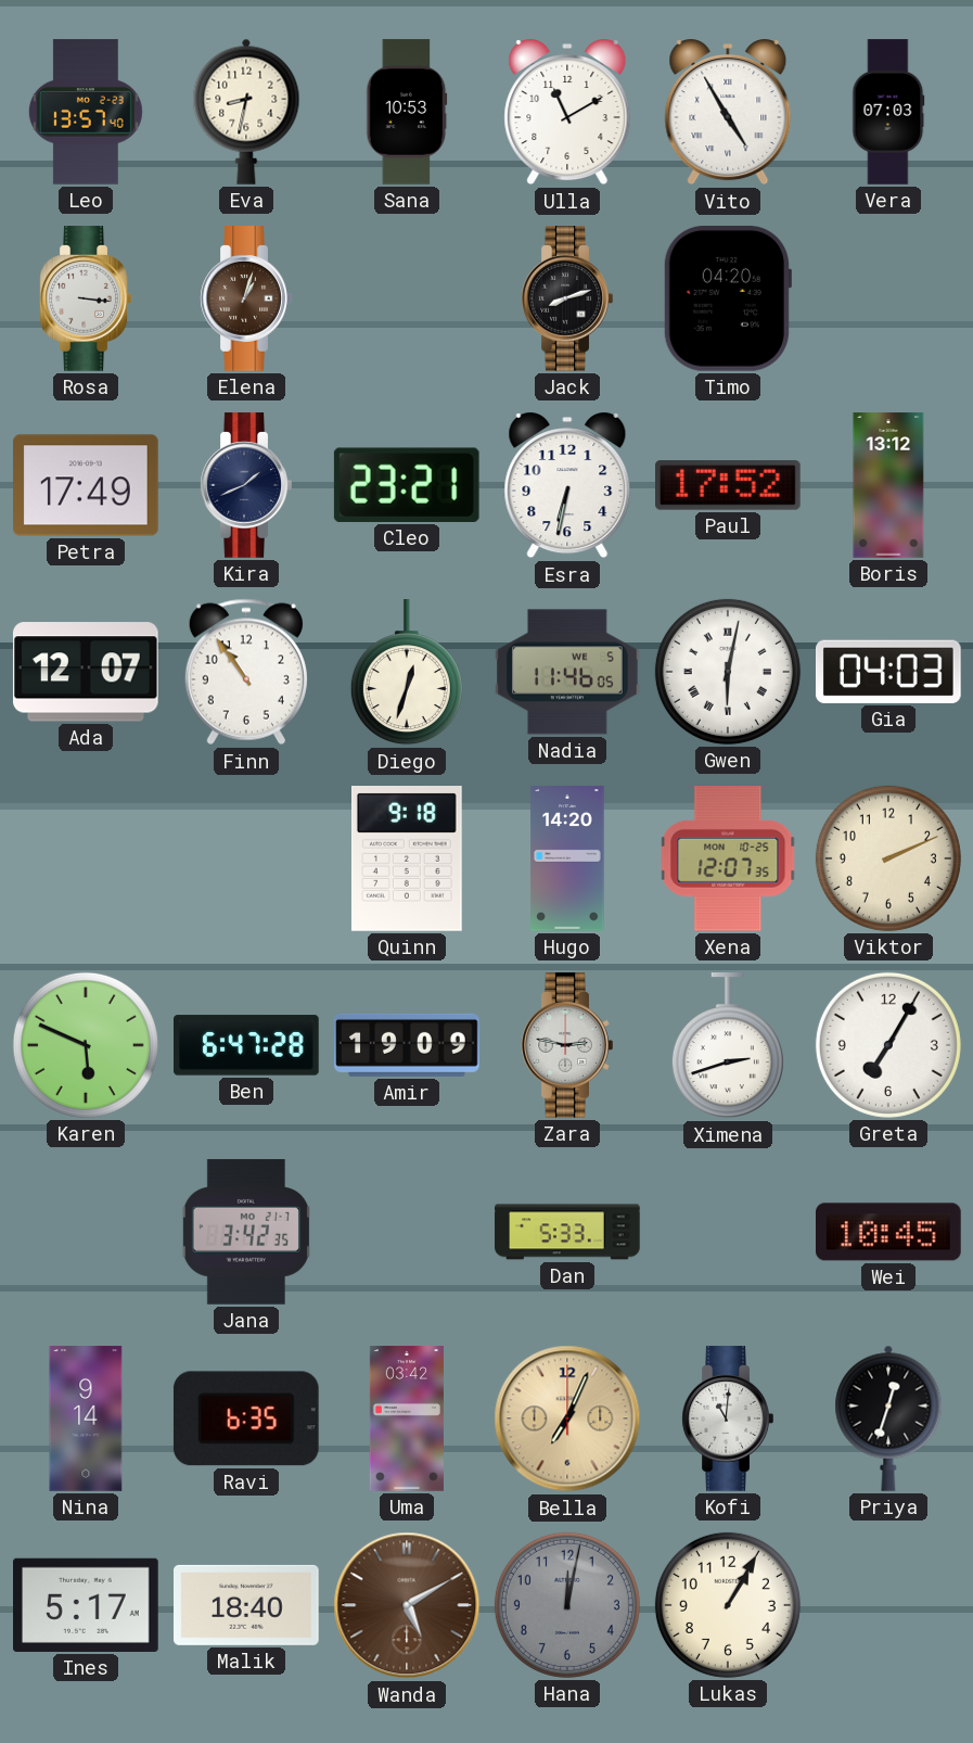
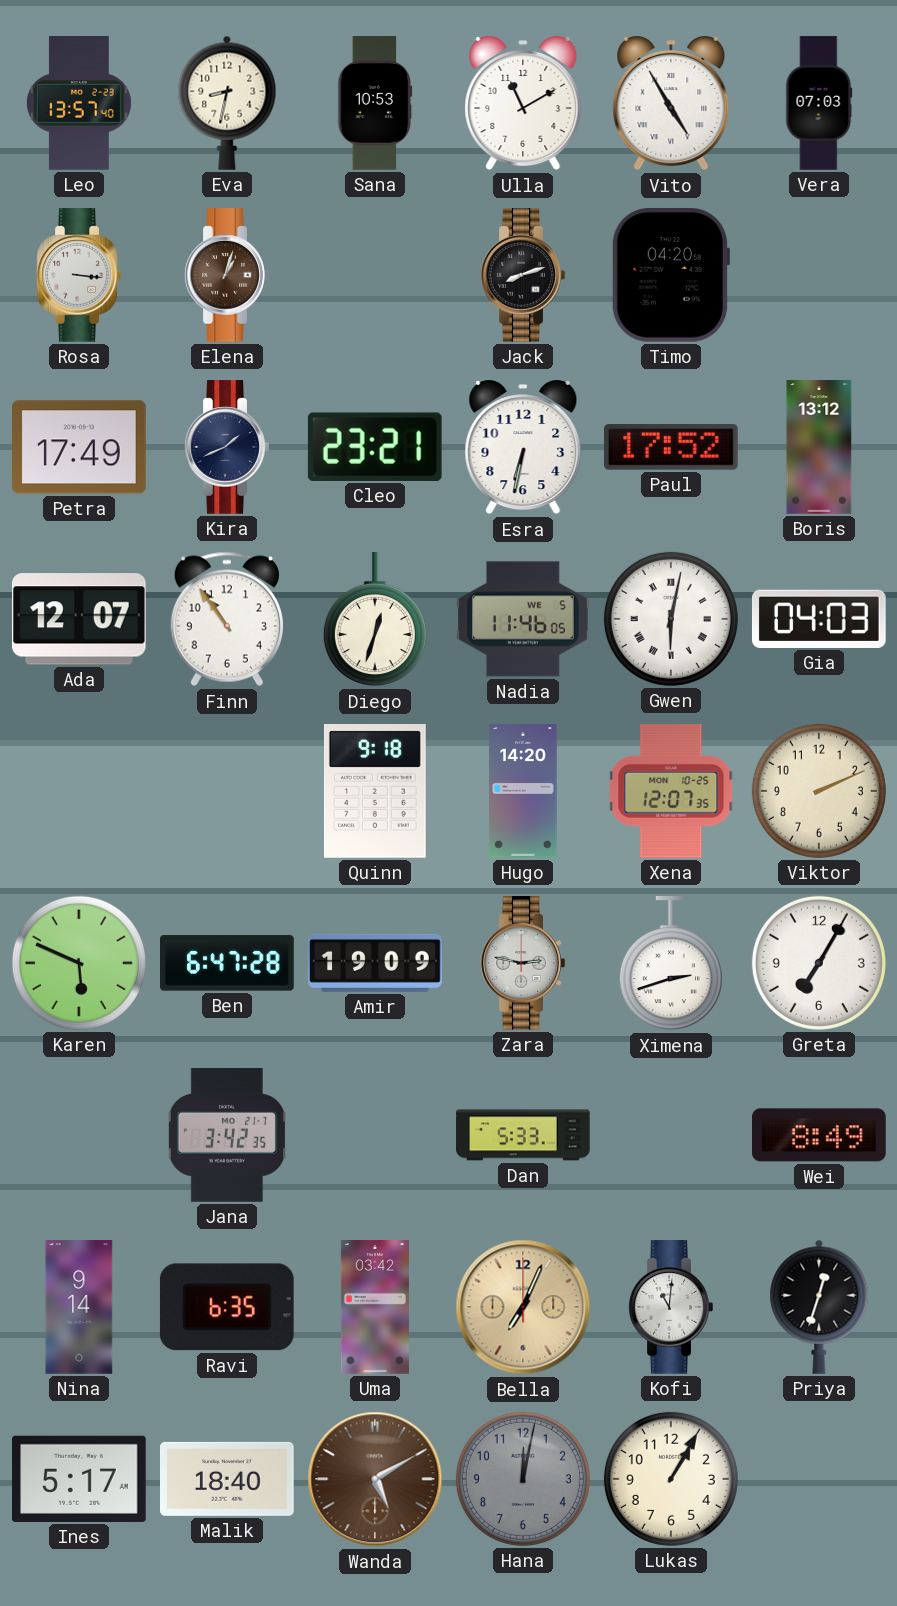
Wei: 10:45 -> 8:49
